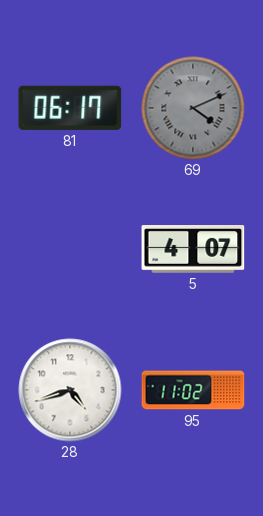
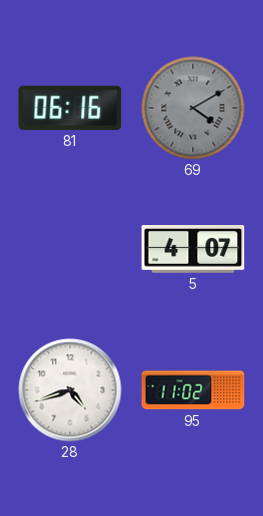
81: 06:17 -> 06:16
69: 4:11 -> 4:10
